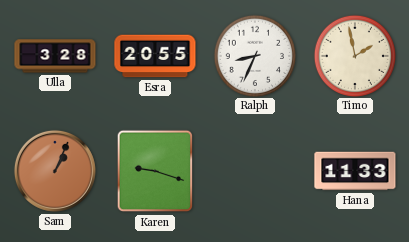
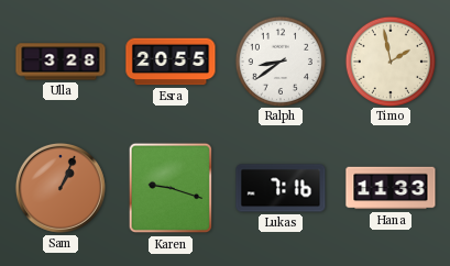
Ralph: 8:34 -> 8:39
Lukas: none -> 7:16
